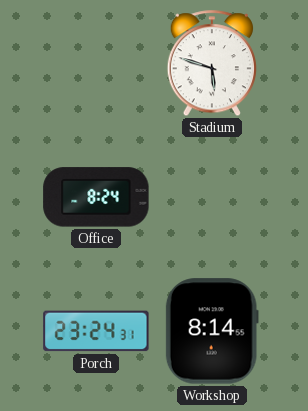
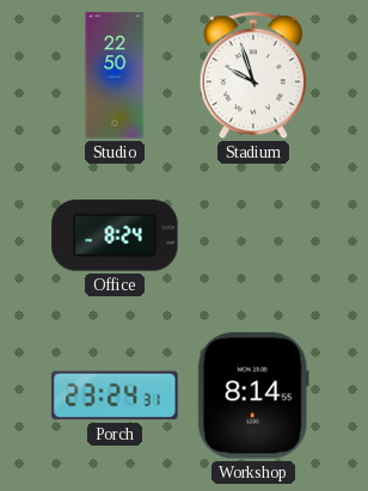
Studio: none -> 22:50
Stadium: 5:48 -> 9:57
